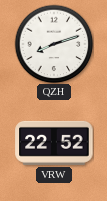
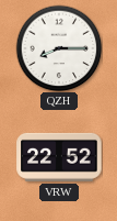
QZH: 8:12 -> 8:15
